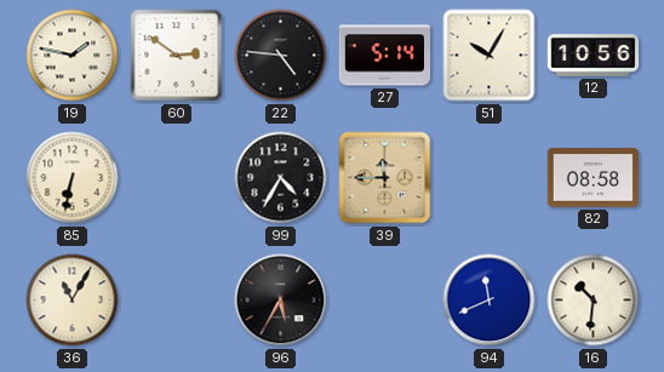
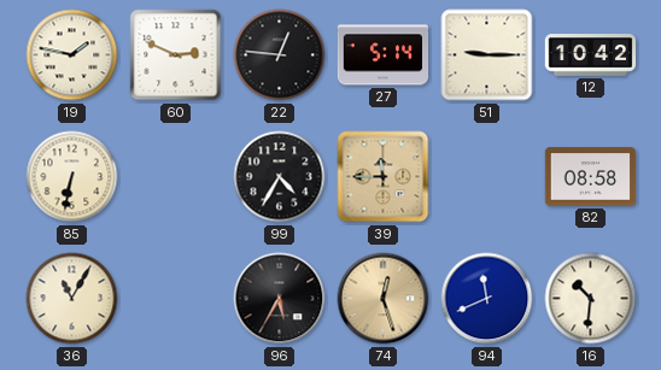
60: 2:51 -> 2:49
22: 4:46 -> 12:46
51: 10:05 -> 9:15
12: 10:56 -> 10:42
74: none -> 12:27
